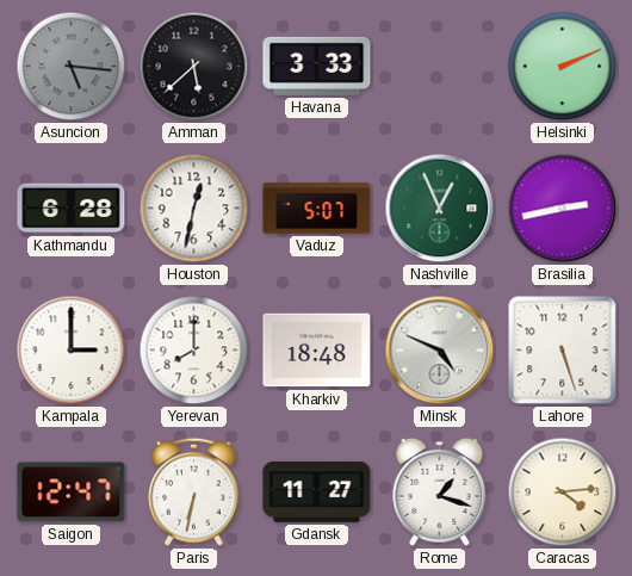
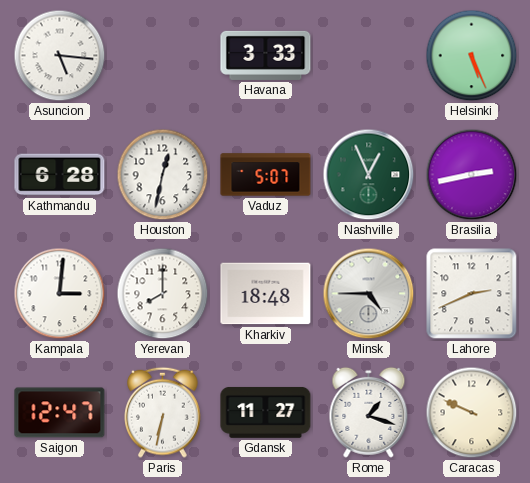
Asuncion dial: grey -> white
Amman: 5:38 -> none
Helsinki: 2:11 -> 5:26
Kampala: 3:00 -> 3:01
Minsk: 4:49 -> 4:45
Lahore: 5:27 -> 2:41
Caracas: 4:14 -> 9:49
